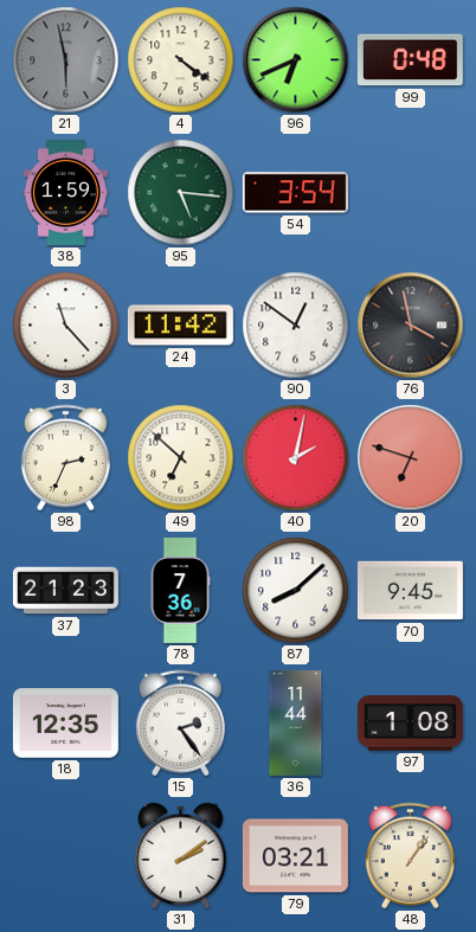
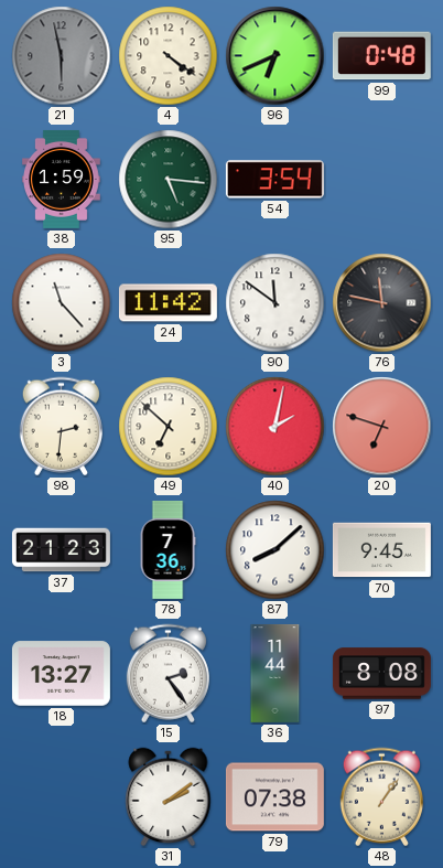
90: 12:51 -> 11:51
76: 3:58 -> 11:47
98: 2:34 -> 2:31
18: 12:35 -> 13:27
97: 1:08 -> 8:08
79: 03:21 -> 07:38
